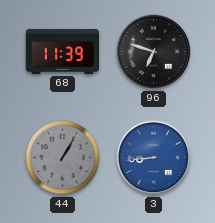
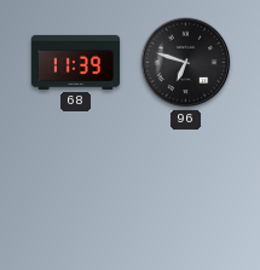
44: 1:05 -> none
3: 8:44 -> none
